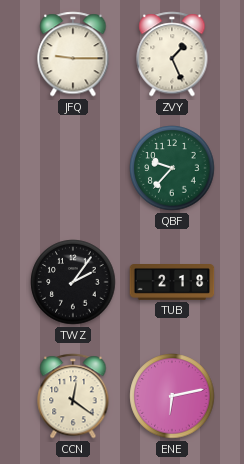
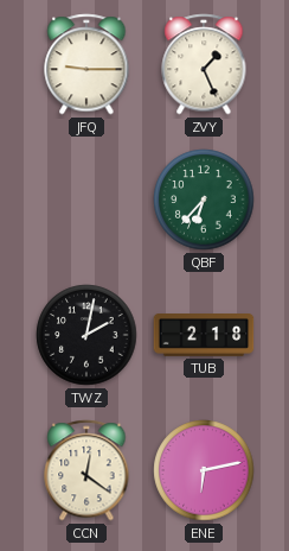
QBF: 9:37 -> 6:37
TWZ: 2:06 -> 2:02
